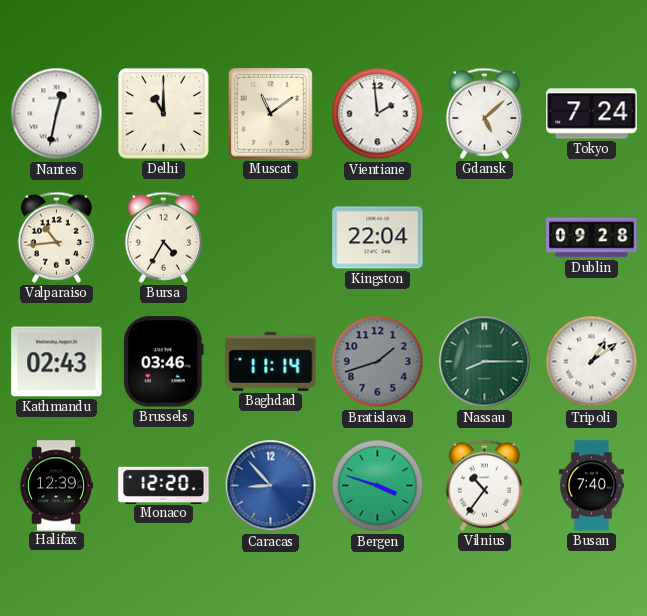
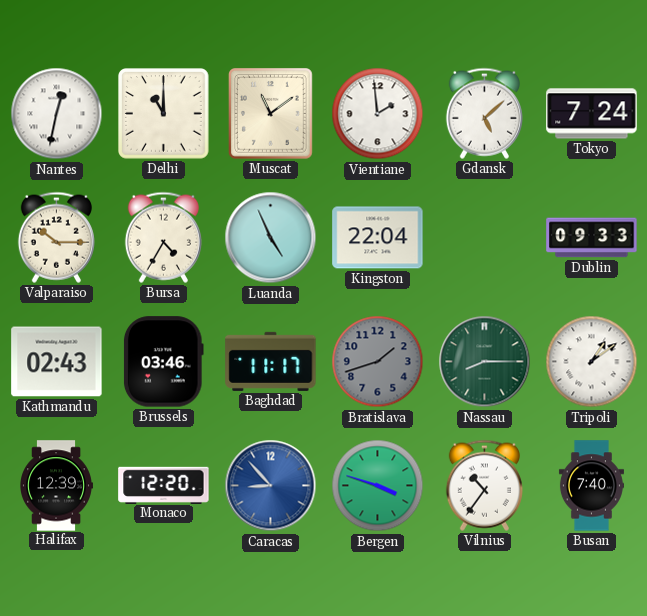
Valparaiso: 10:44 -> 10:15
Luanda: none -> 4:56
Dublin: 09:28 -> 09:33
Baghdad: 11:14 -> 11:17
